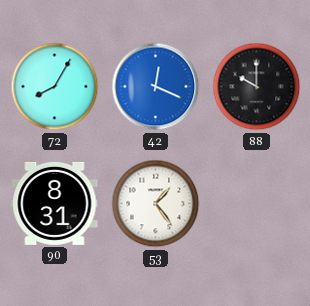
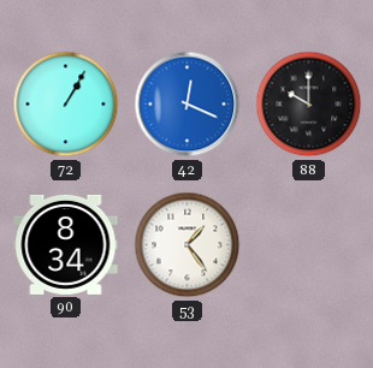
72: 8:05 -> 1:05
90: 8:31 -> 8:34
